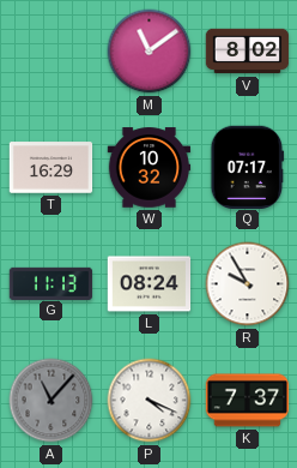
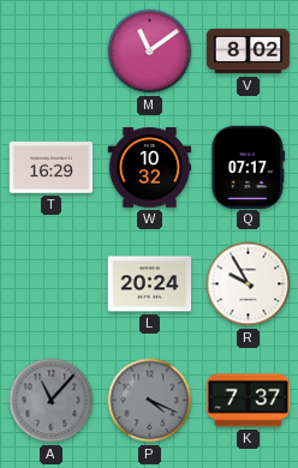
G: 11:13 -> none
L: 08:24 -> 20:24
P dial: white -> grey
